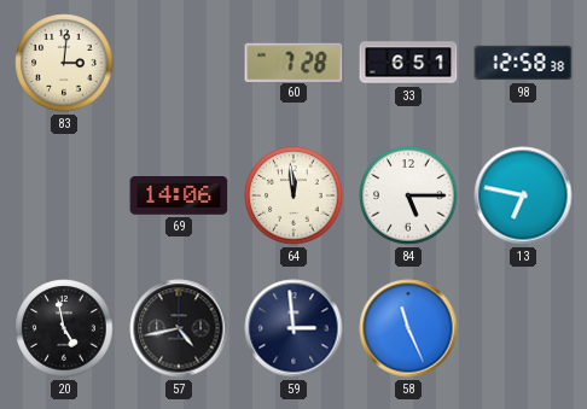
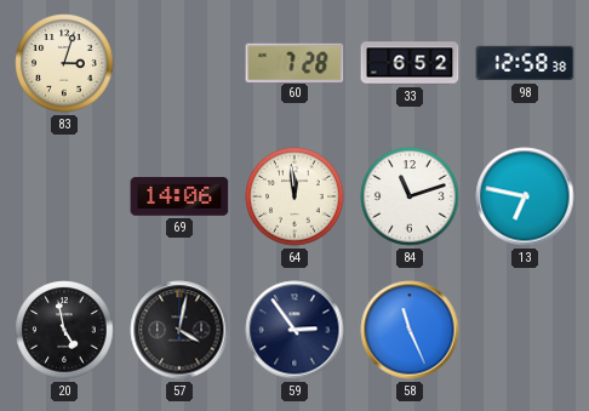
83: 3:01 -> 3:03
33: 6:51 -> 6:52
84: 5:15 -> 11:12
57: 4:43 -> 4:02
59: 2:59 -> 2:54
